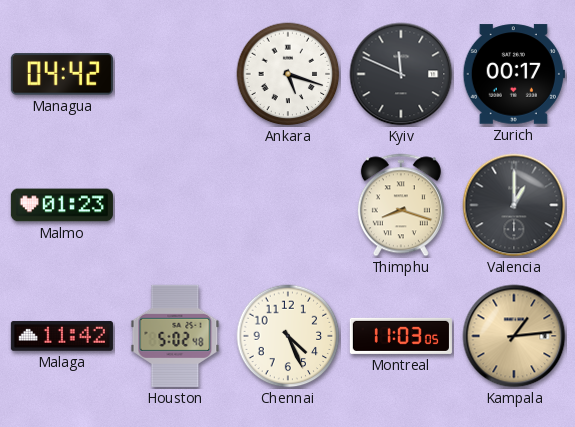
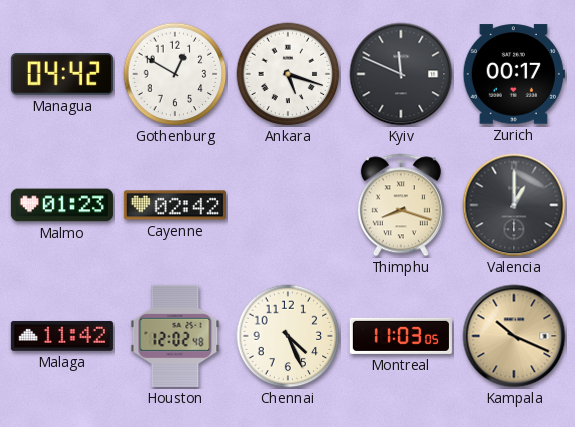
Gothenburg: none -> 12:50
Cayenne: none -> 02:42
Houston: 5:02 -> 12:02
Kampala: 1:14 -> 10:19
